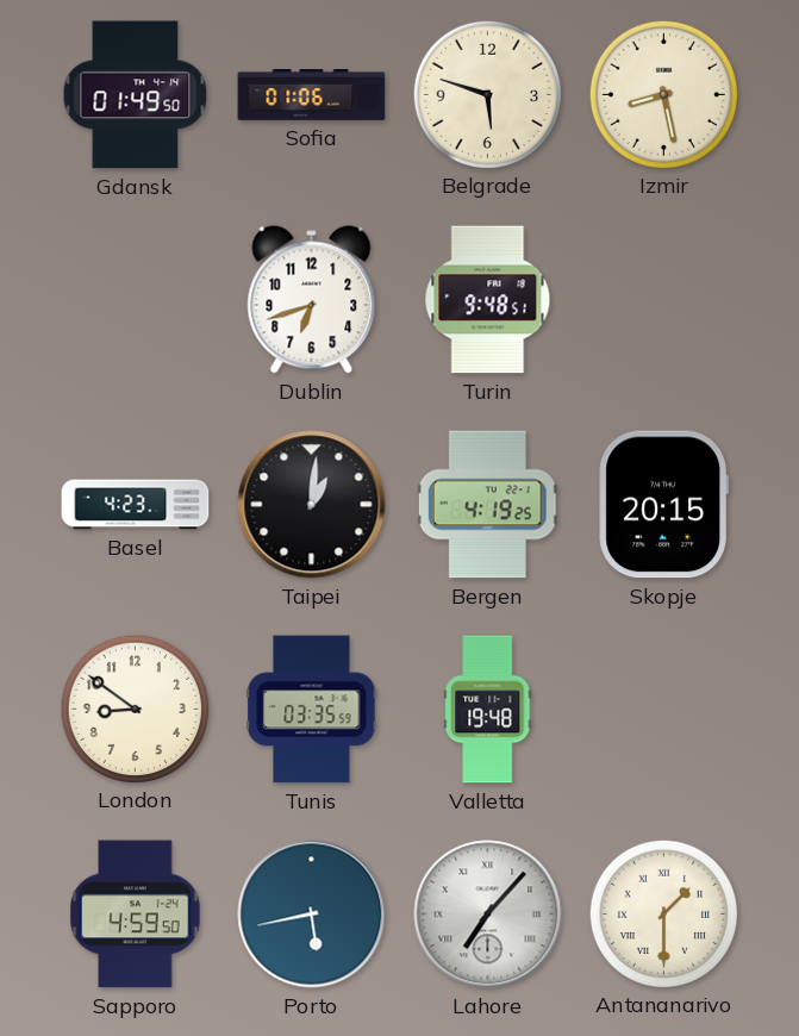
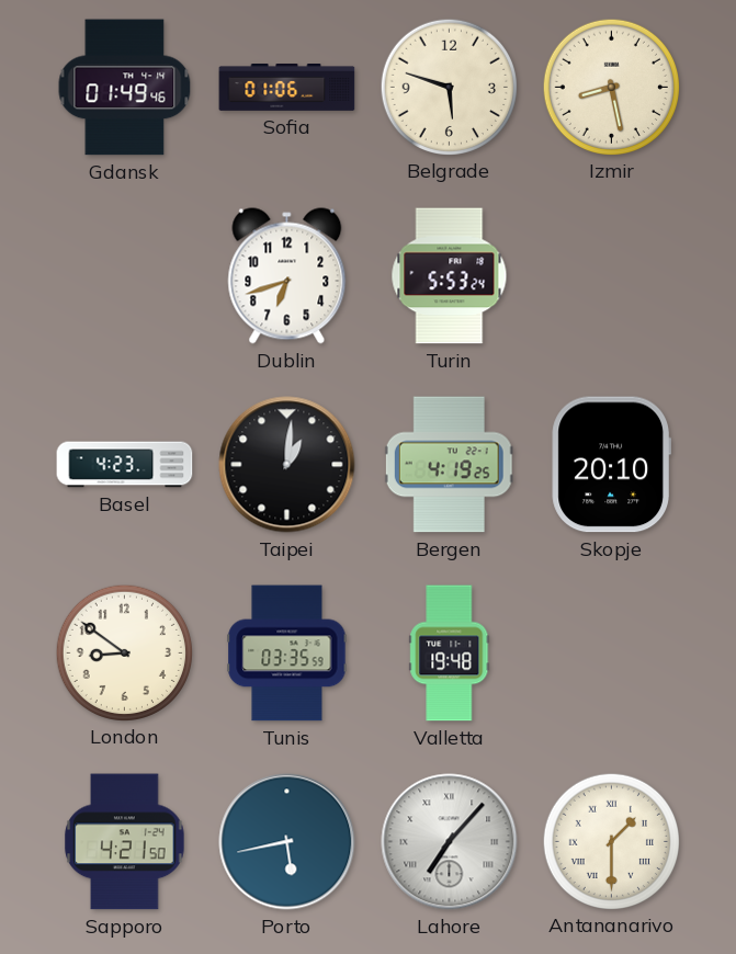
Gdansk: 01:49:50 -> 01:49:46
Turin: 9:48 -> 5:53
Skopje: 20:15 -> 20:10
Sapporo: 4:59 -> 4:21
